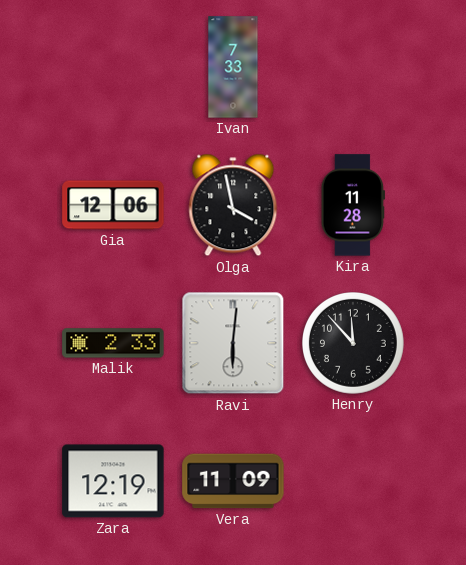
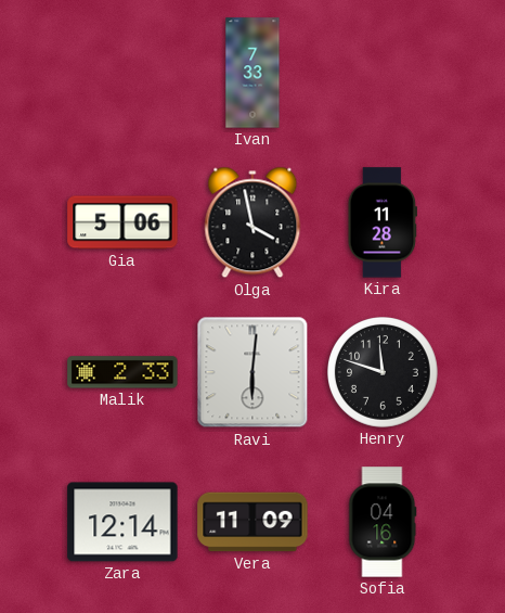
Gia: 12:06 -> 5:06
Henry: 11:53 -> 11:48
Zara: 12:19 -> 12:14
Sofia: none -> 04:16
